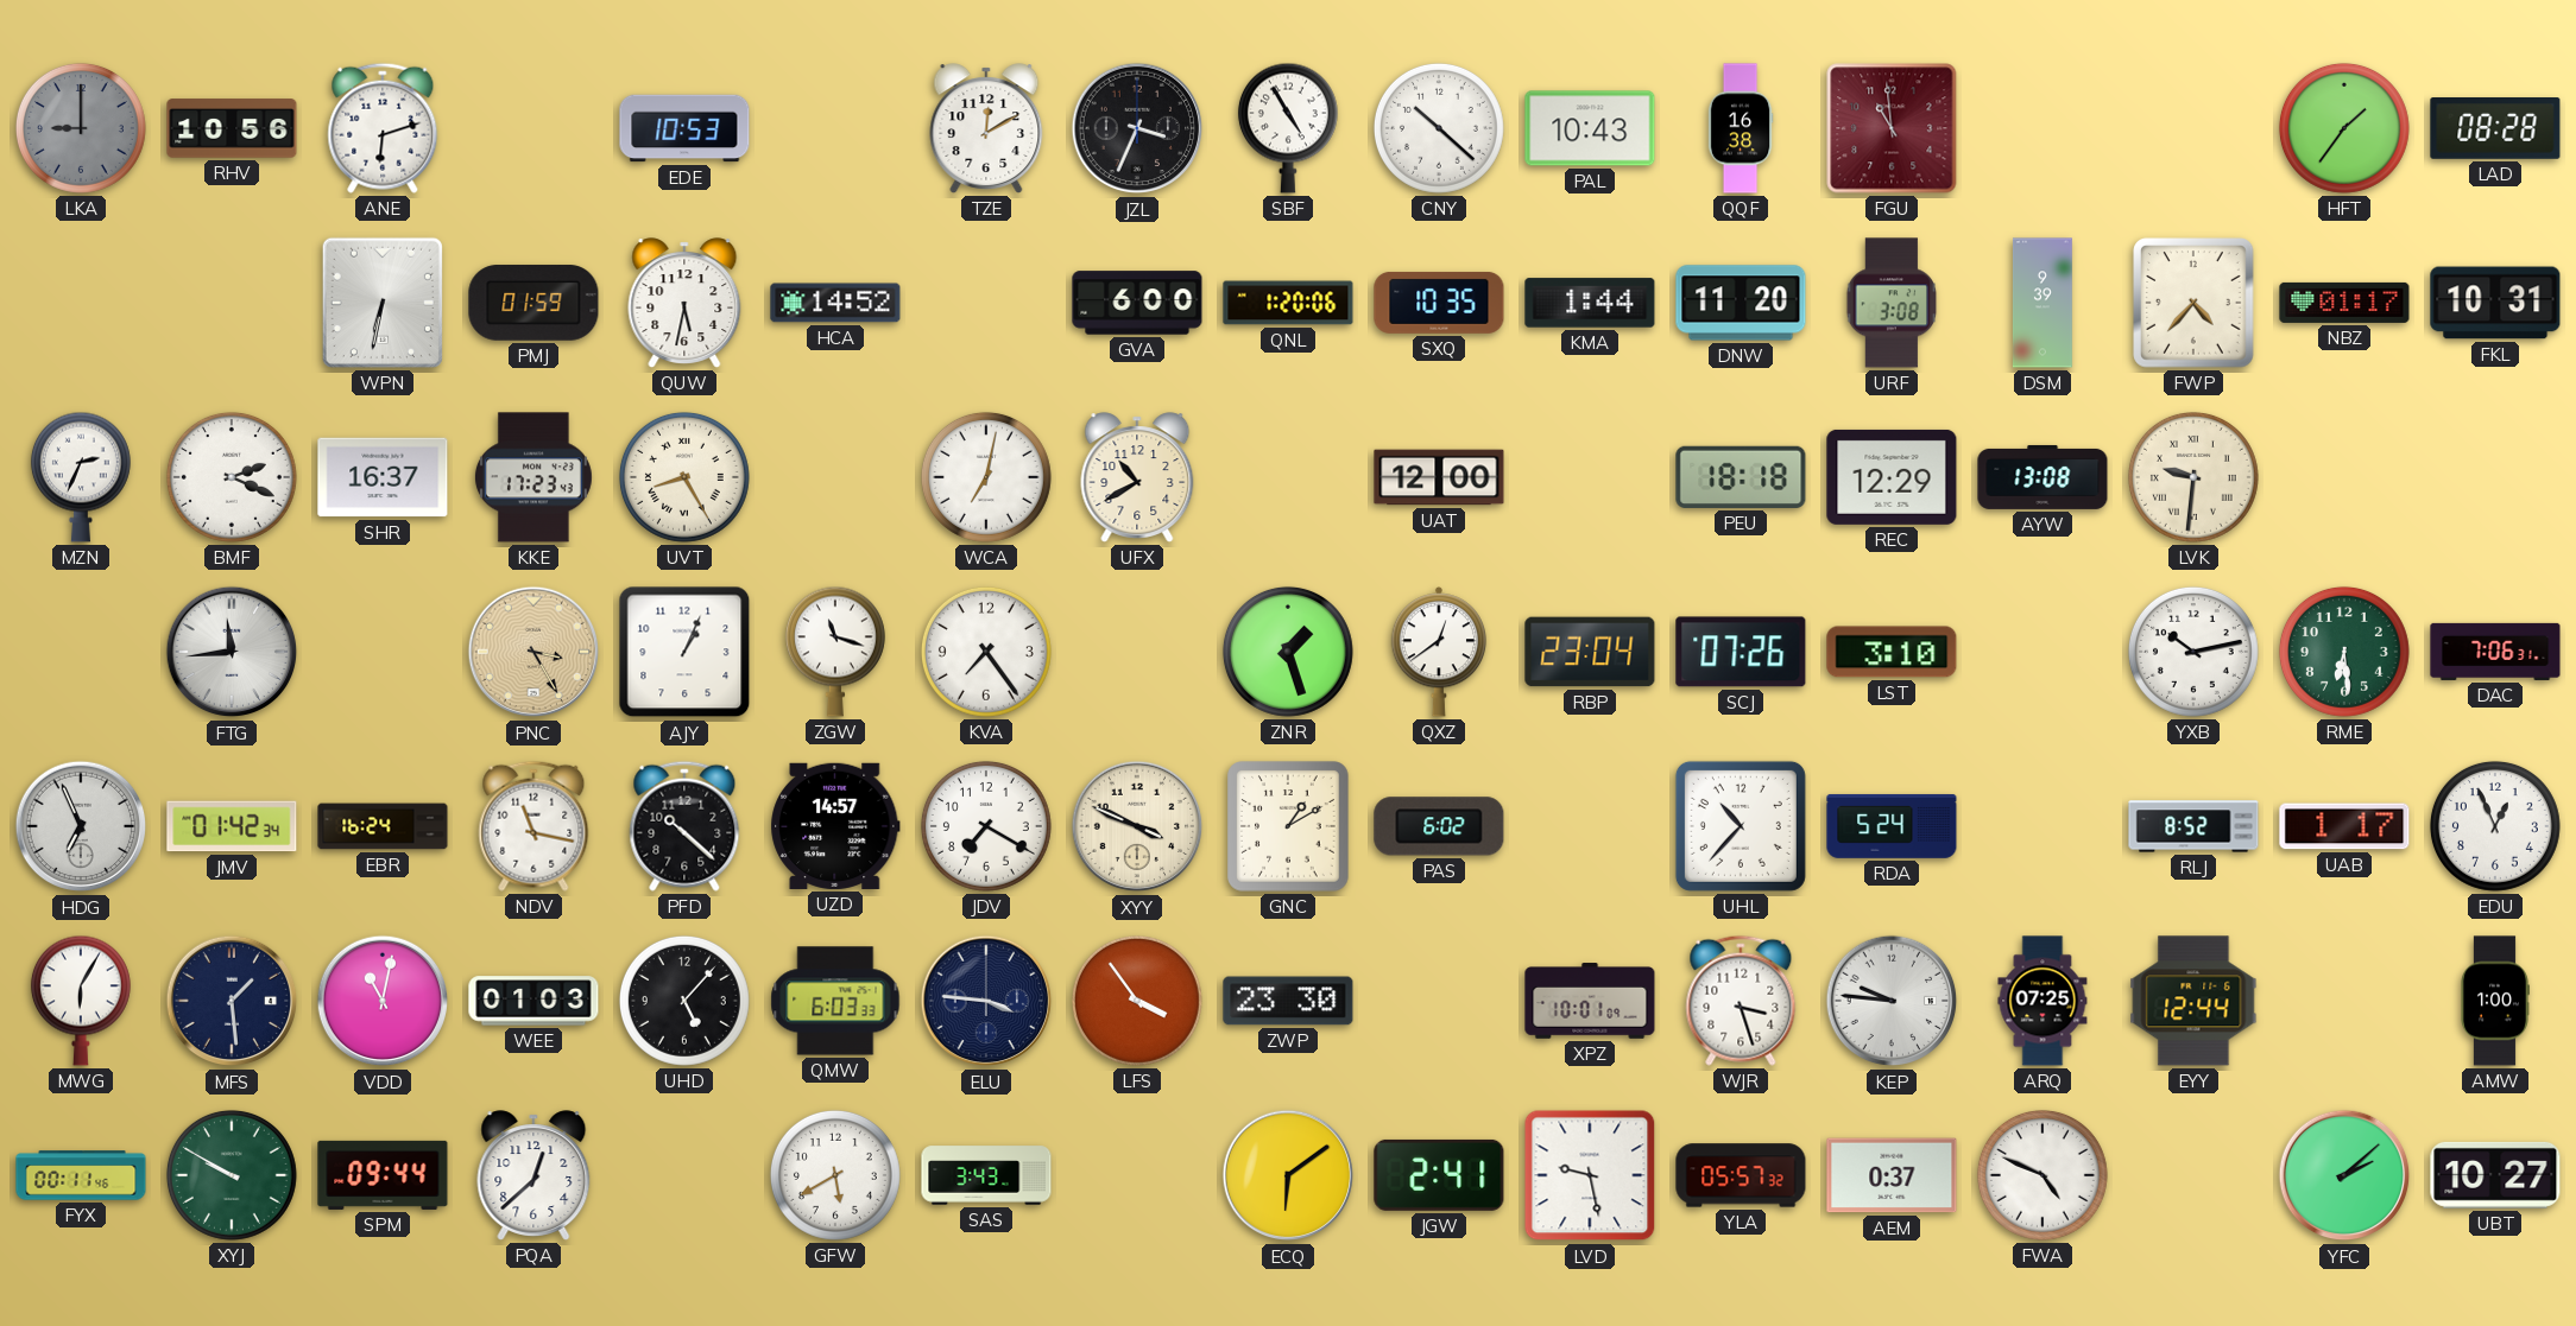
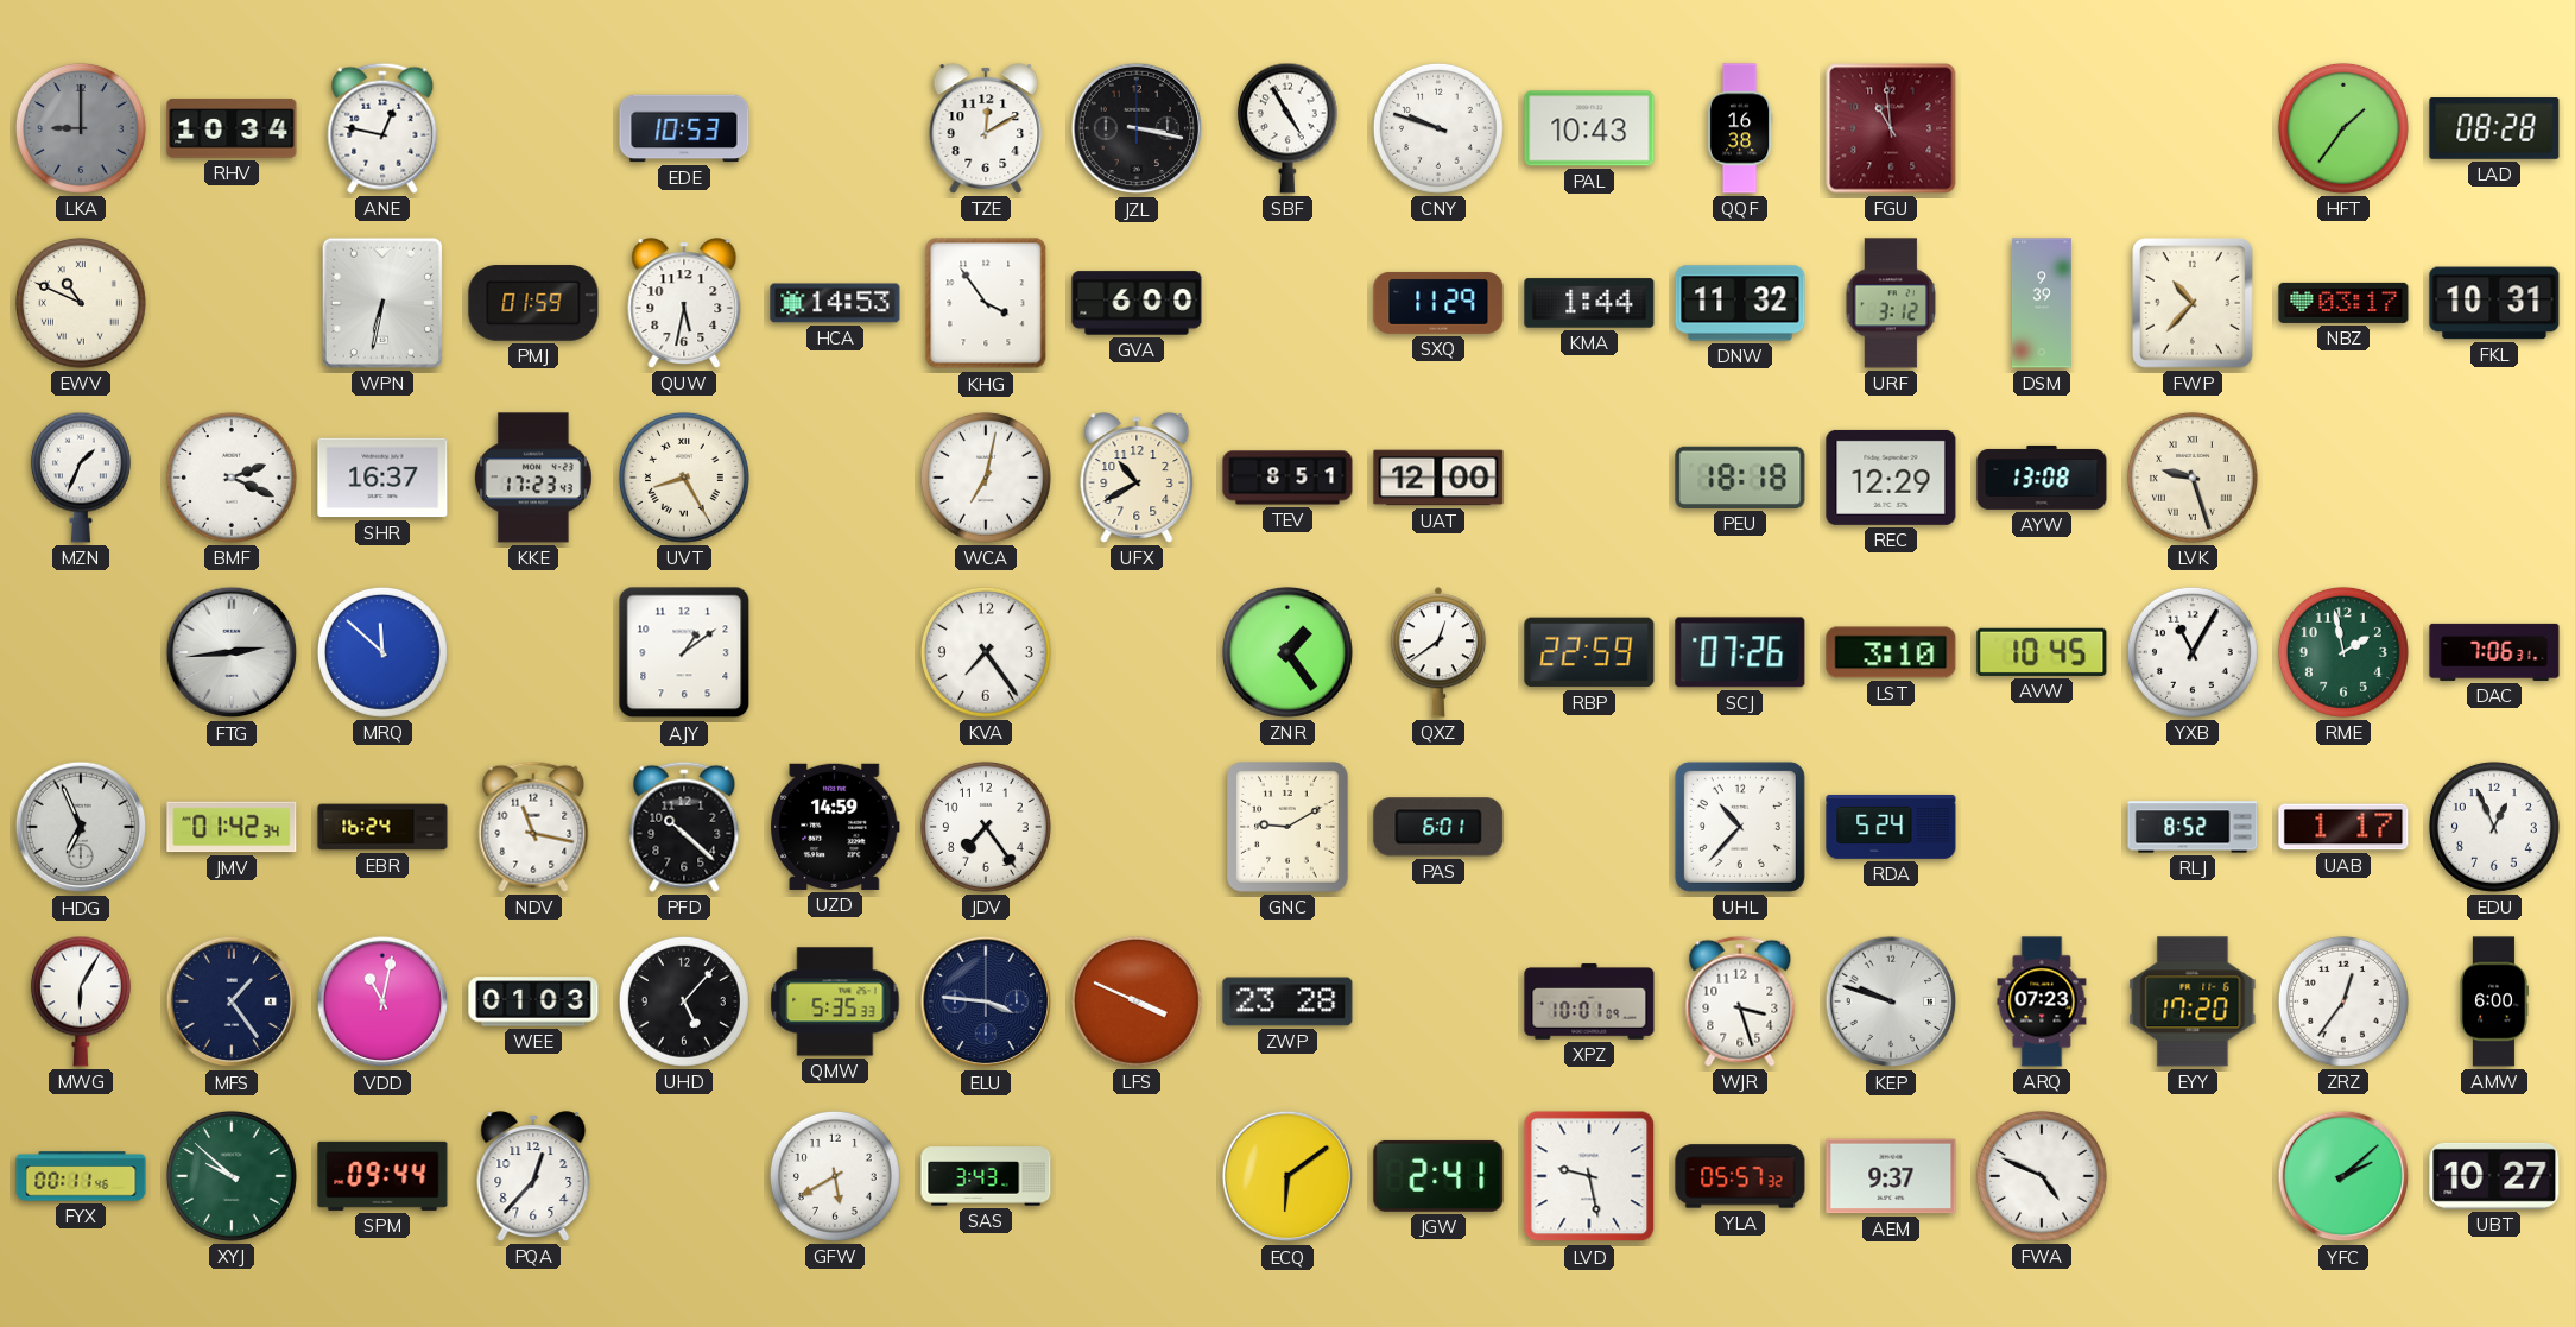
RHV: 10:56 -> 10:34
ANE: 6:12 -> 12:47
JZL: 3:34 -> 3:17
CNY: 10:22 -> 9:48
EWV: none -> 10:49
HCA: 14:52 -> 14:53
KHG: none -> 3:54
QNL: 1:20 -> none
SXQ: 10:35 -> 11:29
DNW: 11:20 -> 11:32
URF: 3:08 -> 3:12
FWP: 4:37 -> 10:37
NBZ: 01:17 -> 03:17
MZN: 2:34 -> 1:34
TEV: none -> 8:51
LVK: 9:31 -> 9:27
FTG: 11:44 -> 2:44
MRQ: none -> 11:52
PNC: 3:25 -> none
AJY: 1:04 -> 1:09
ZGW: 11:18 -> none
ZNR: 1:27 -> 1:24
RBP: 23:04 -> 22:59
AVW: none -> 10:45
YXB: 10:13 -> 11:05
RME: 6:29 -> 1:58
UZD: 14:57 -> 14:59
JDV: 7:20 -> 7:24
XYY: 3:49 -> none
GNC: 1:10 -> 9:10
PAS: 6:02 -> 6:01
MFS: 1:29 -> 1:24
QMW: 6:03 -> 5:35
LFS: 3:54 -> 3:49
ZWP: 23:30 -> 23:28
KEP: 9:46 -> 9:48
ARQ: 07:25 -> 07:23
EYY: 12:44 -> 17:20
ZRZ: none -> 12:36
AMW: 1:00 -> 6:00
XYJ: 9:50 -> 9:52
PQA: 12:38 -> 12:37
AEM: 0:37 -> 9:37
